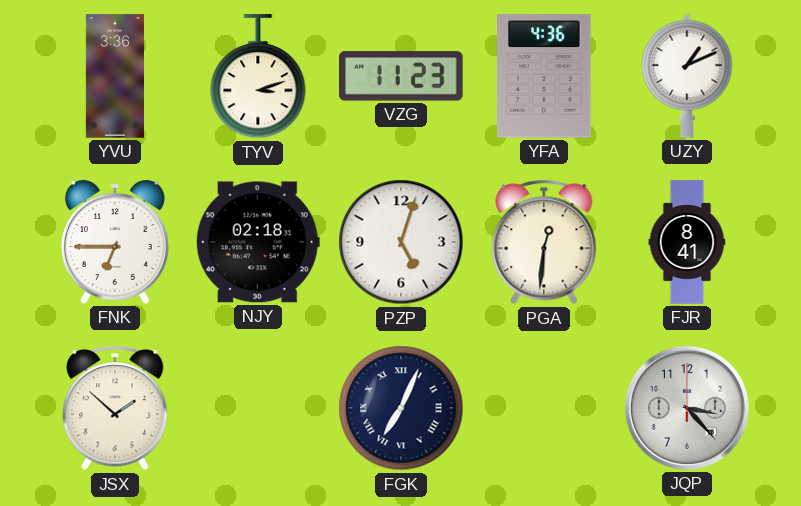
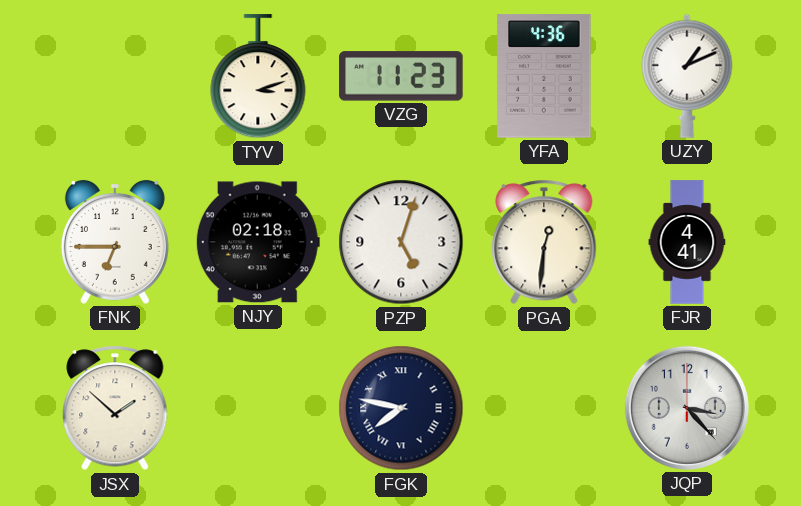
YVU: 3:36 -> none
FJR: 8:41 -> 4:41
FGK: 7:04 -> 7:47
